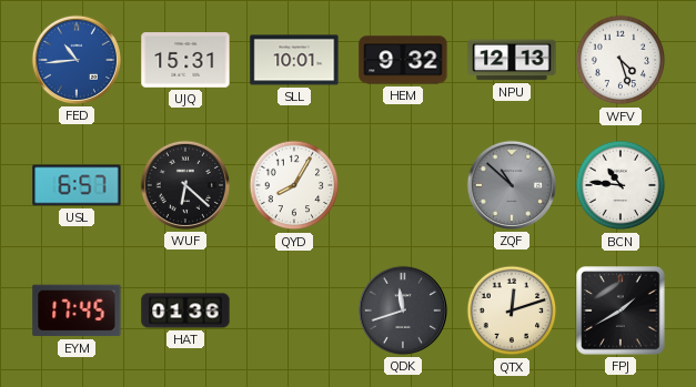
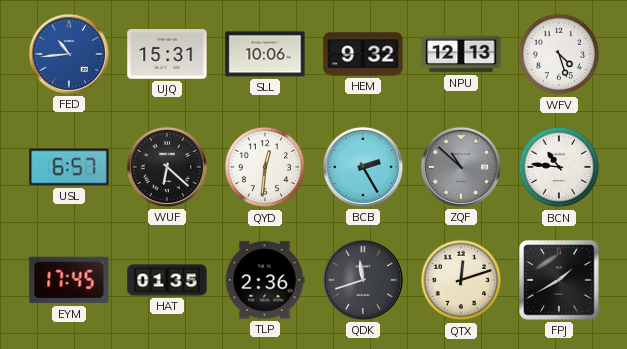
SLL: 10:01 -> 10:06
QYD: 8:05 -> 12:31
BCB: none -> 2:25
HAT: 01:36 -> 01:35
TLP: none -> 2:36
